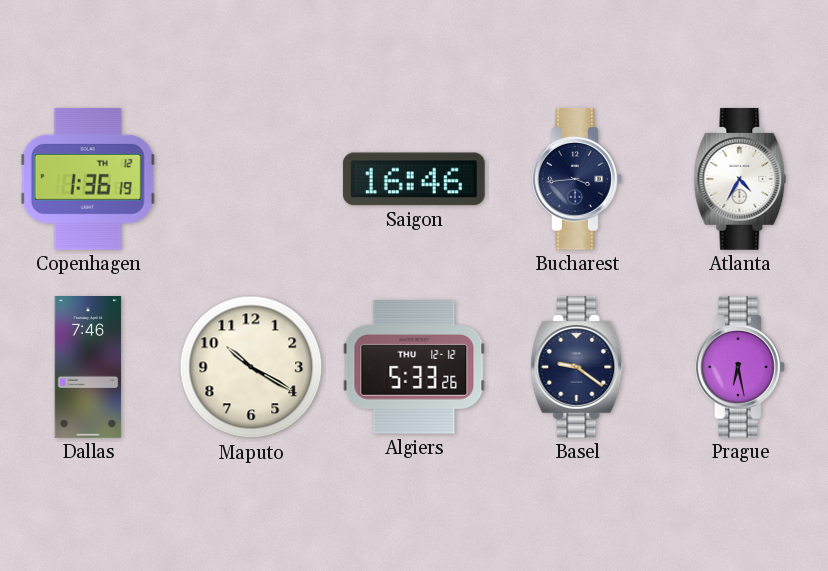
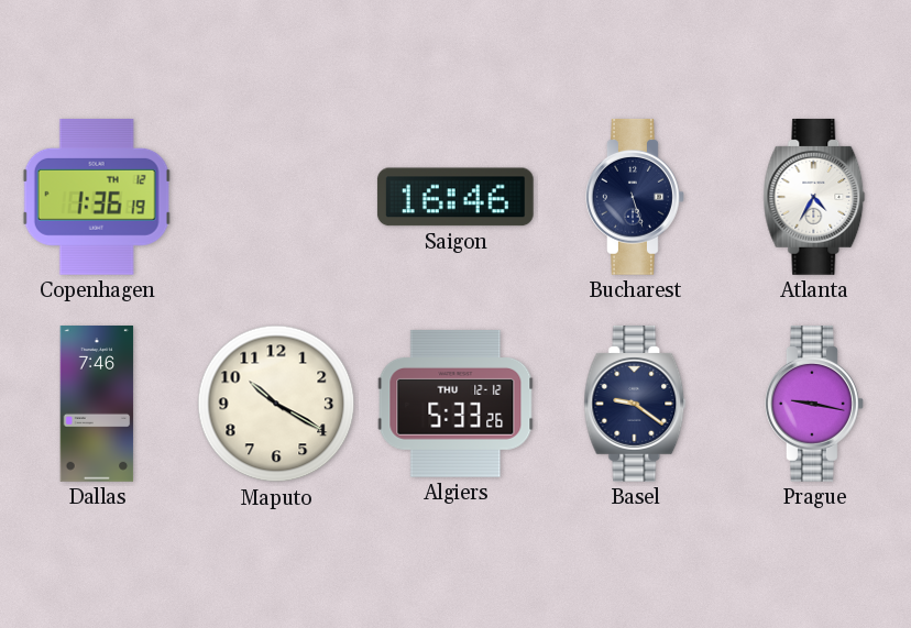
Bucharest: 3:44 -> 5:27
Prague: 6:28 -> 9:17
